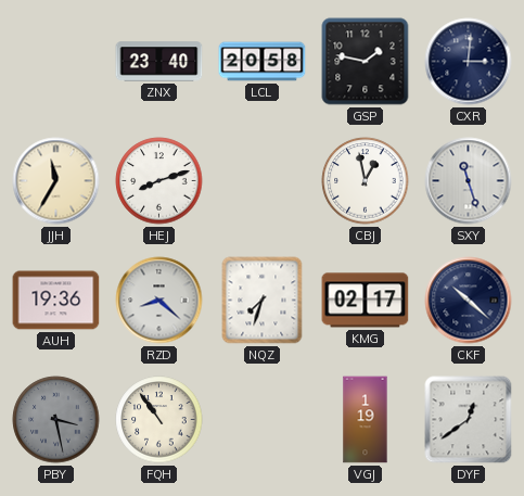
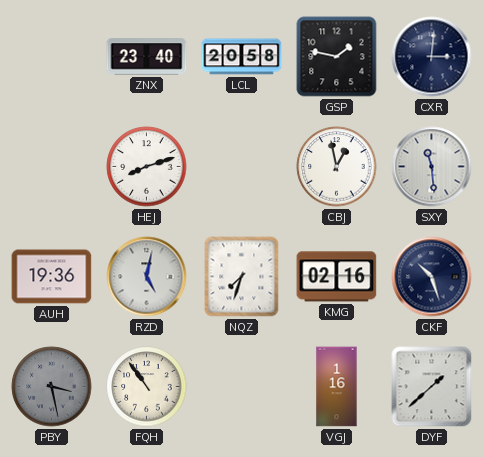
JJH: 11:35 -> none
SXY: 11:27 -> 11:29
RZD: 8:22 -> 5:02
KMG: 02:17 -> 02:16
CKF: 10:22 -> 10:27
VGJ: 1:19 -> 1:16
DYF: 12:39 -> 1:38
